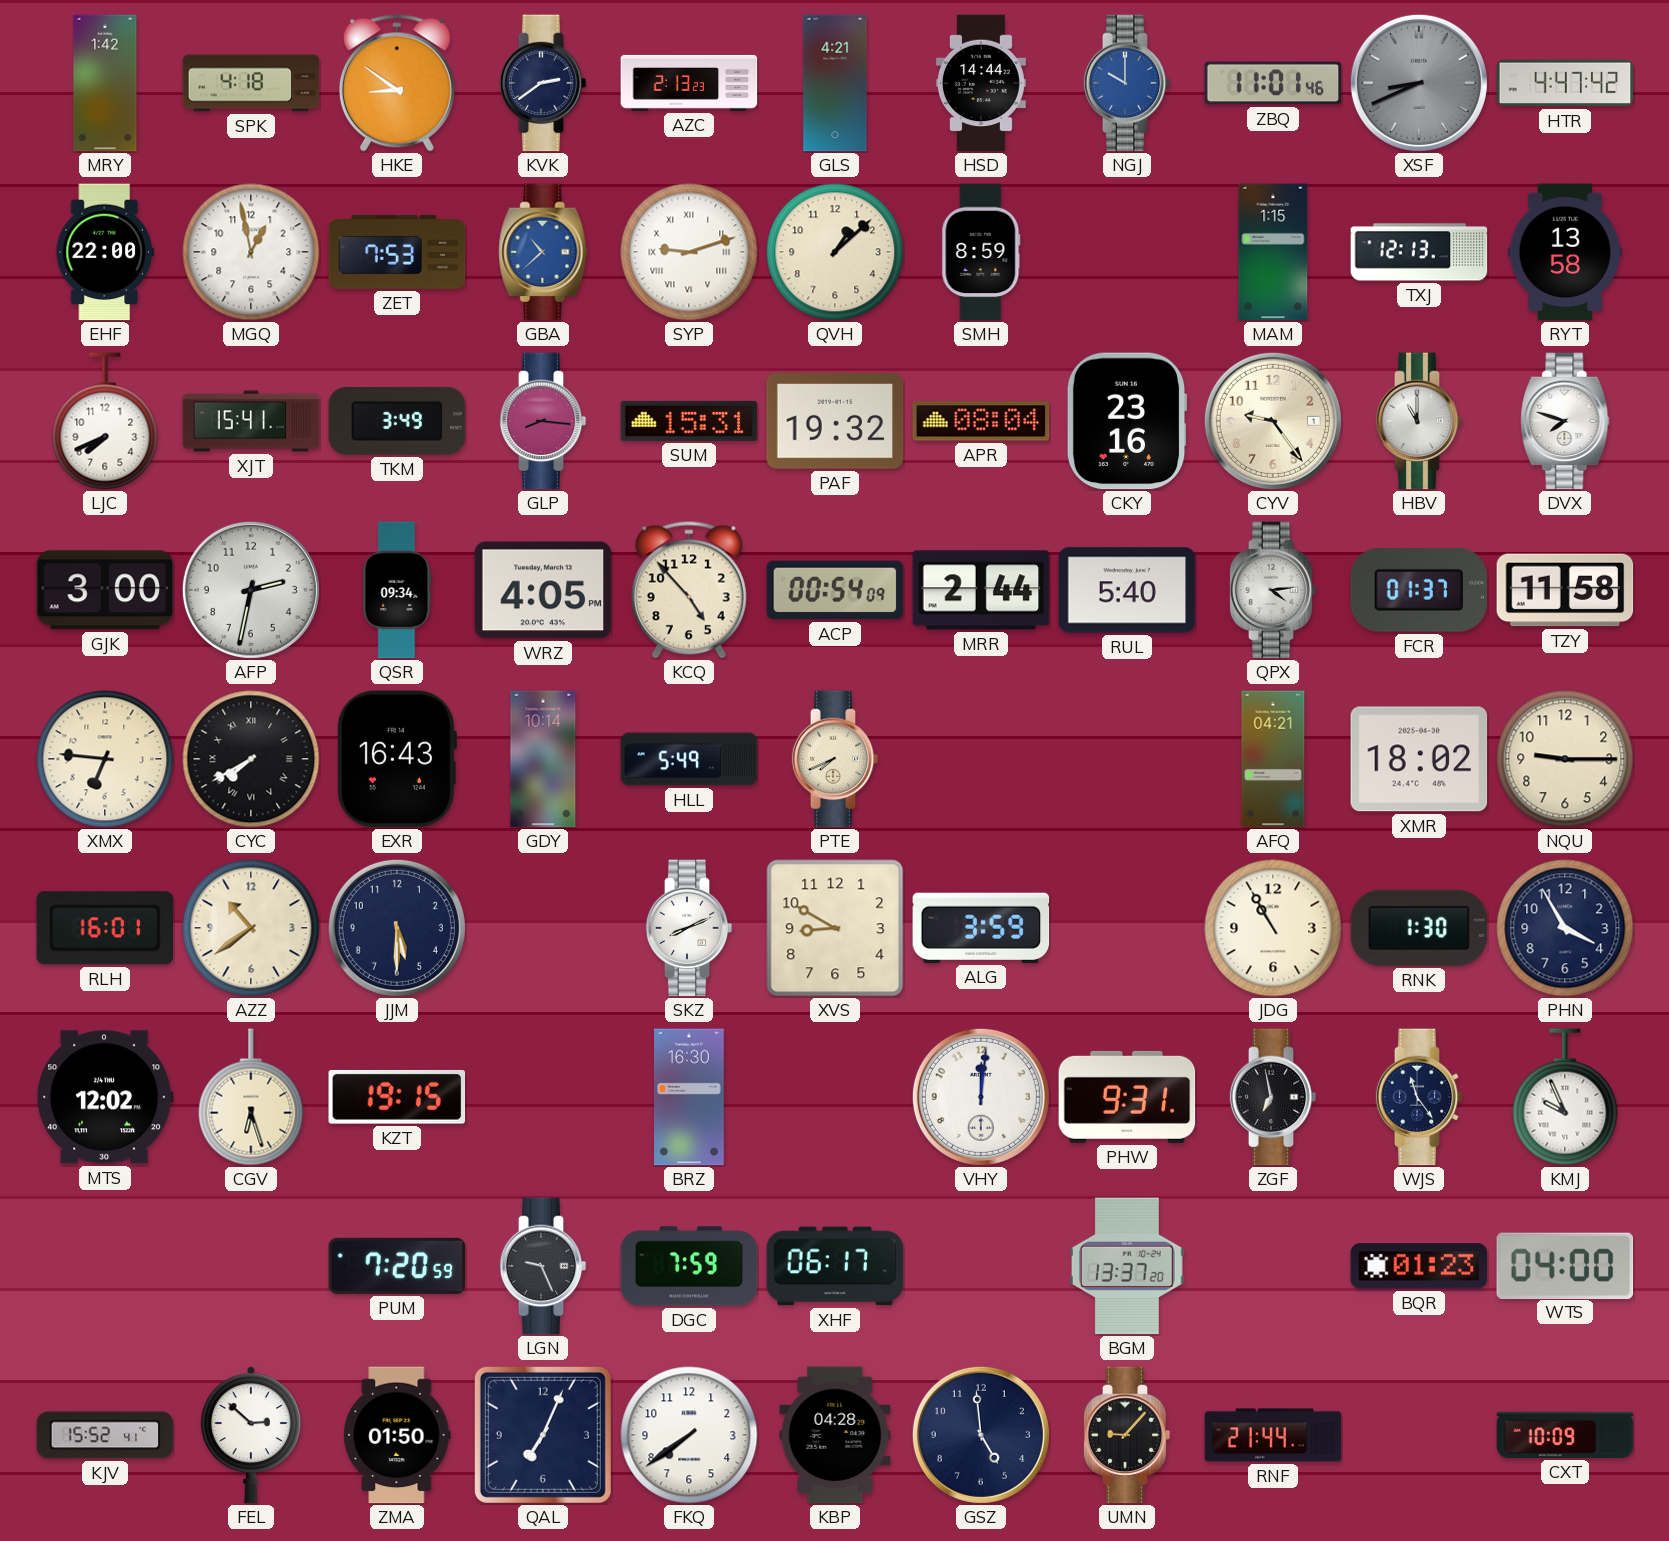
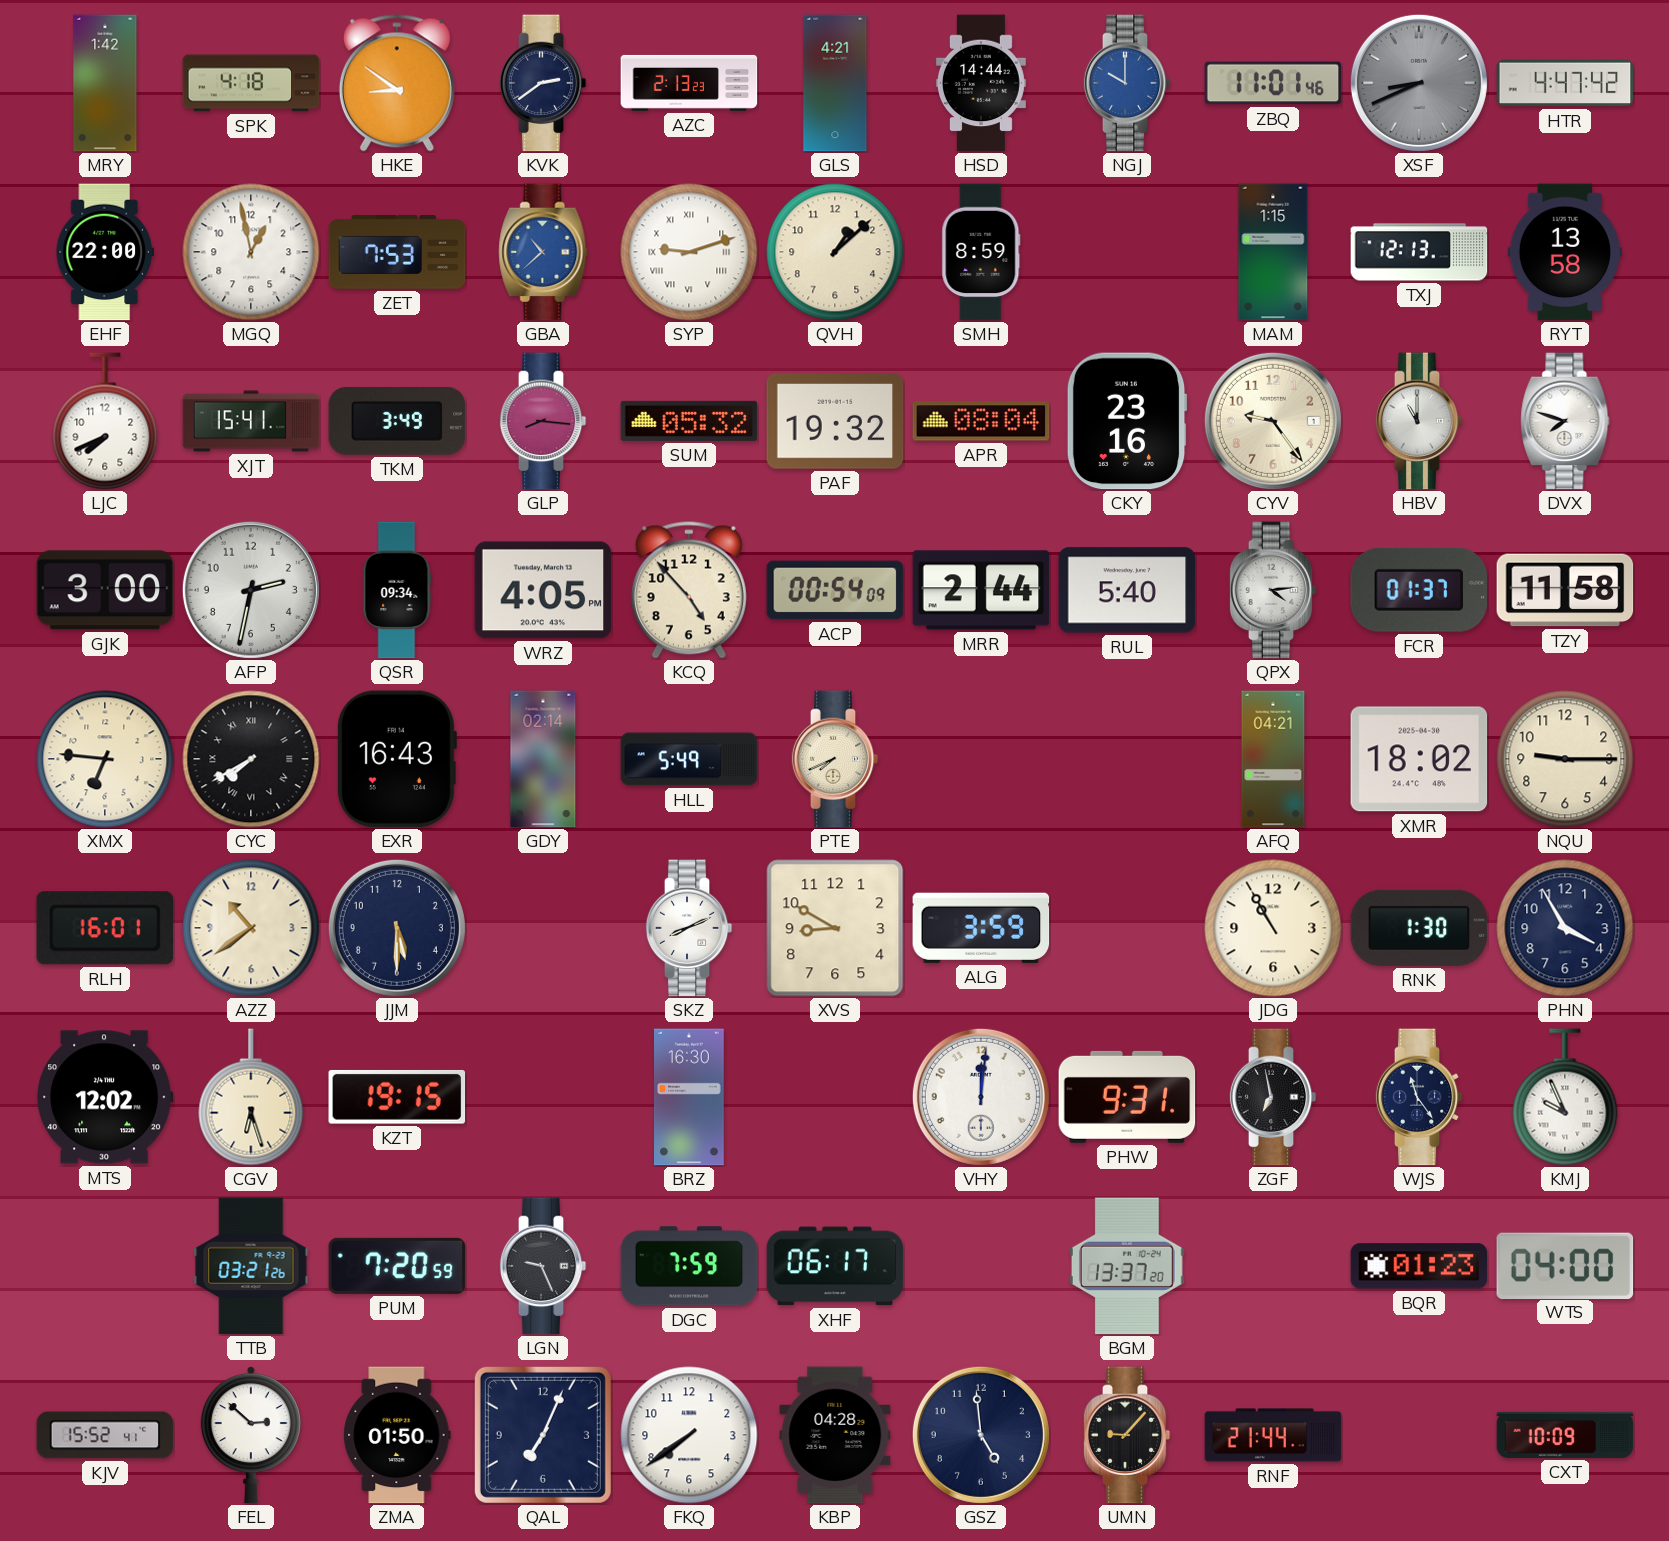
SUM: 15:31 -> 05:32
GDY: 10:14 -> 02:14
TTB: none -> 03:21
